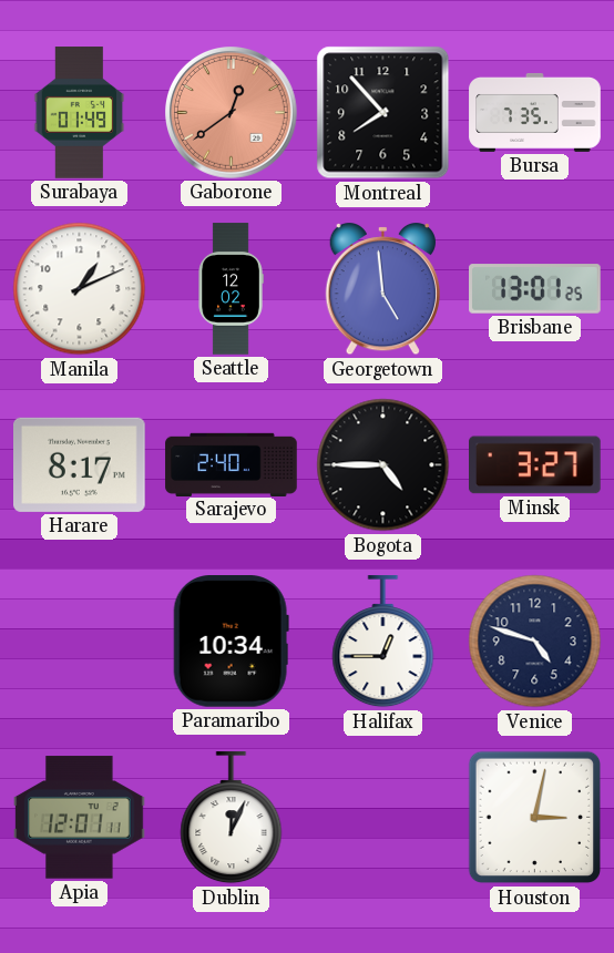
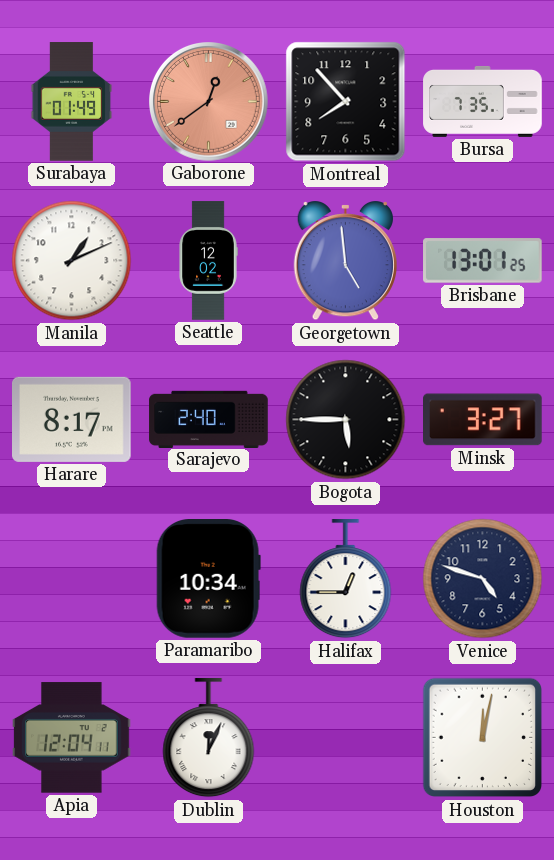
Bogota: 4:45 -> 5:45
Apia: 12:01 -> 12:04
Houston: 3:02 -> 12:02
